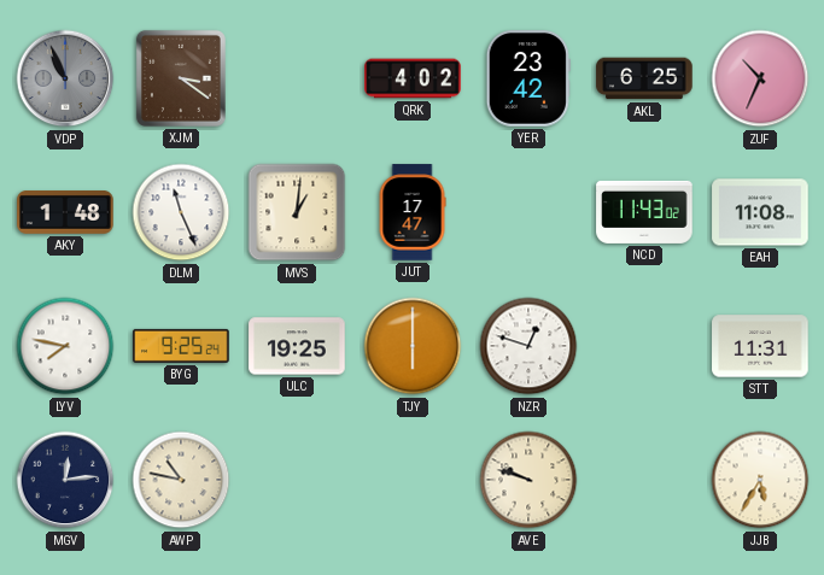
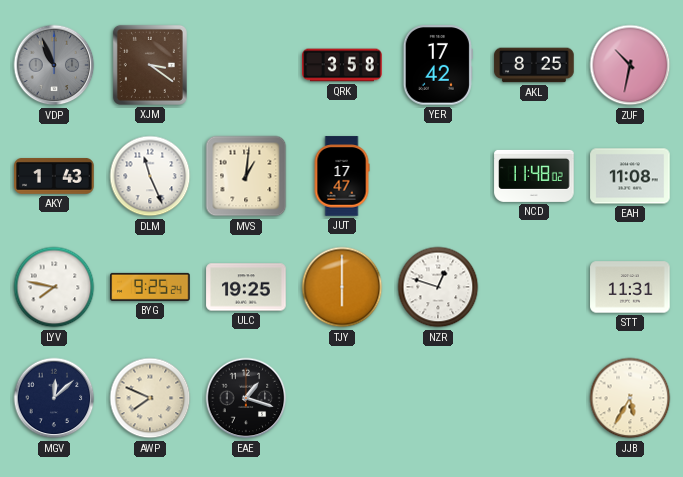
QRK: 4:02 -> 3:58
YER: 23:42 -> 17:42
AKL: 6:25 -> 8:25
ZUF: 10:34 -> 10:32
AKY: 1:48 -> 1:43
NCD: 11:43 -> 11:48
MGV: 12:14 -> 12:08
AWP: 10:47 -> 7:49
EAE: none -> 1:18
AVE: 9:48 -> none
